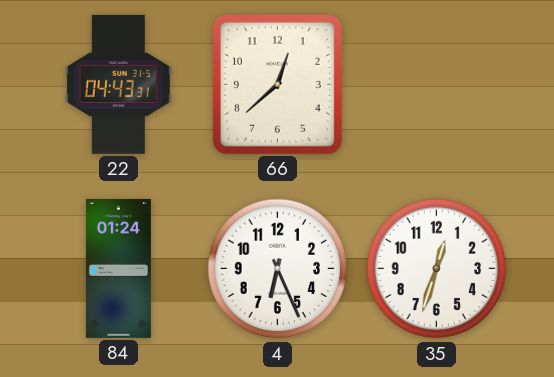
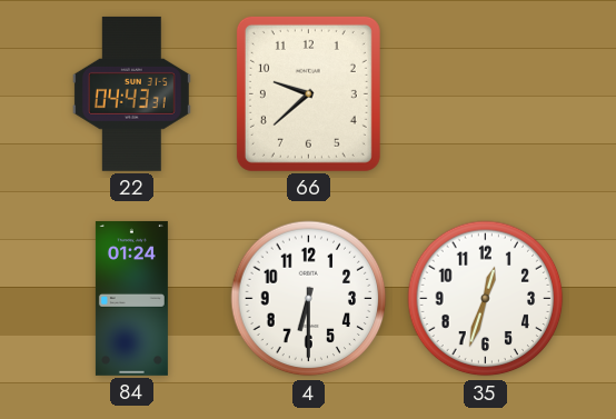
66: 12:38 -> 9:38
4: 6:26 -> 6:30
